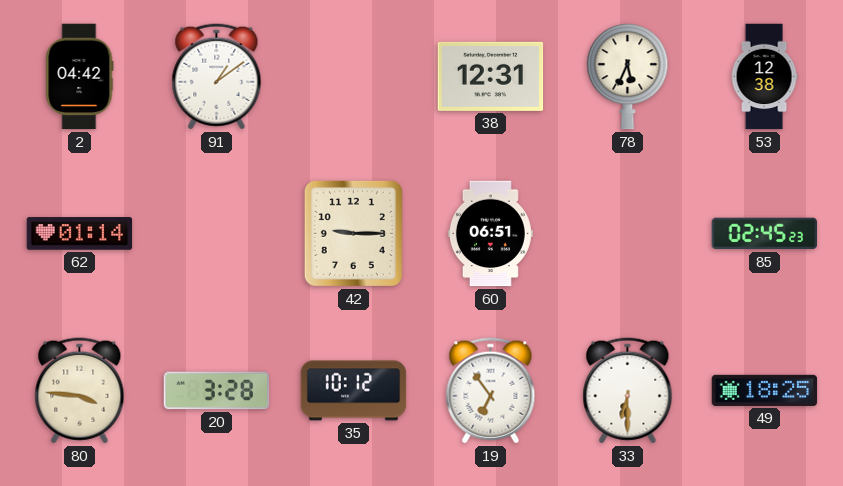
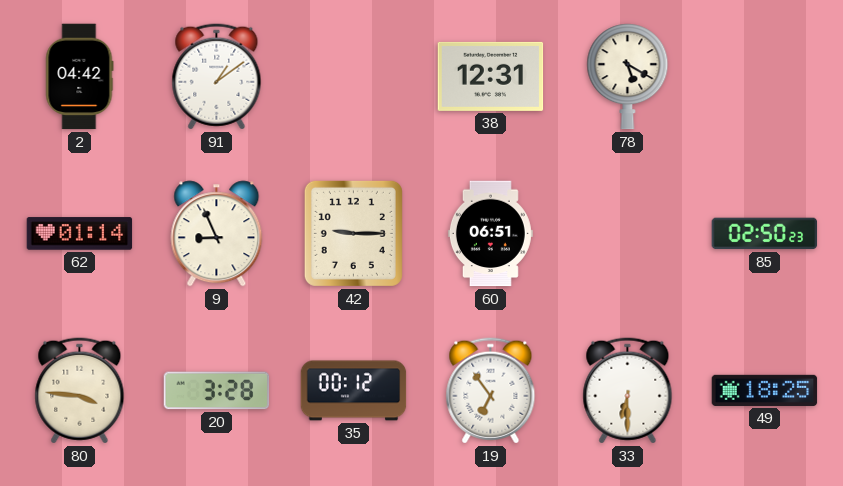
78: 5:34 -> 5:20
53: 12:38 -> none
9: none -> 8:56
85: 02:45 -> 02:50
35: 10:12 -> 00:12
